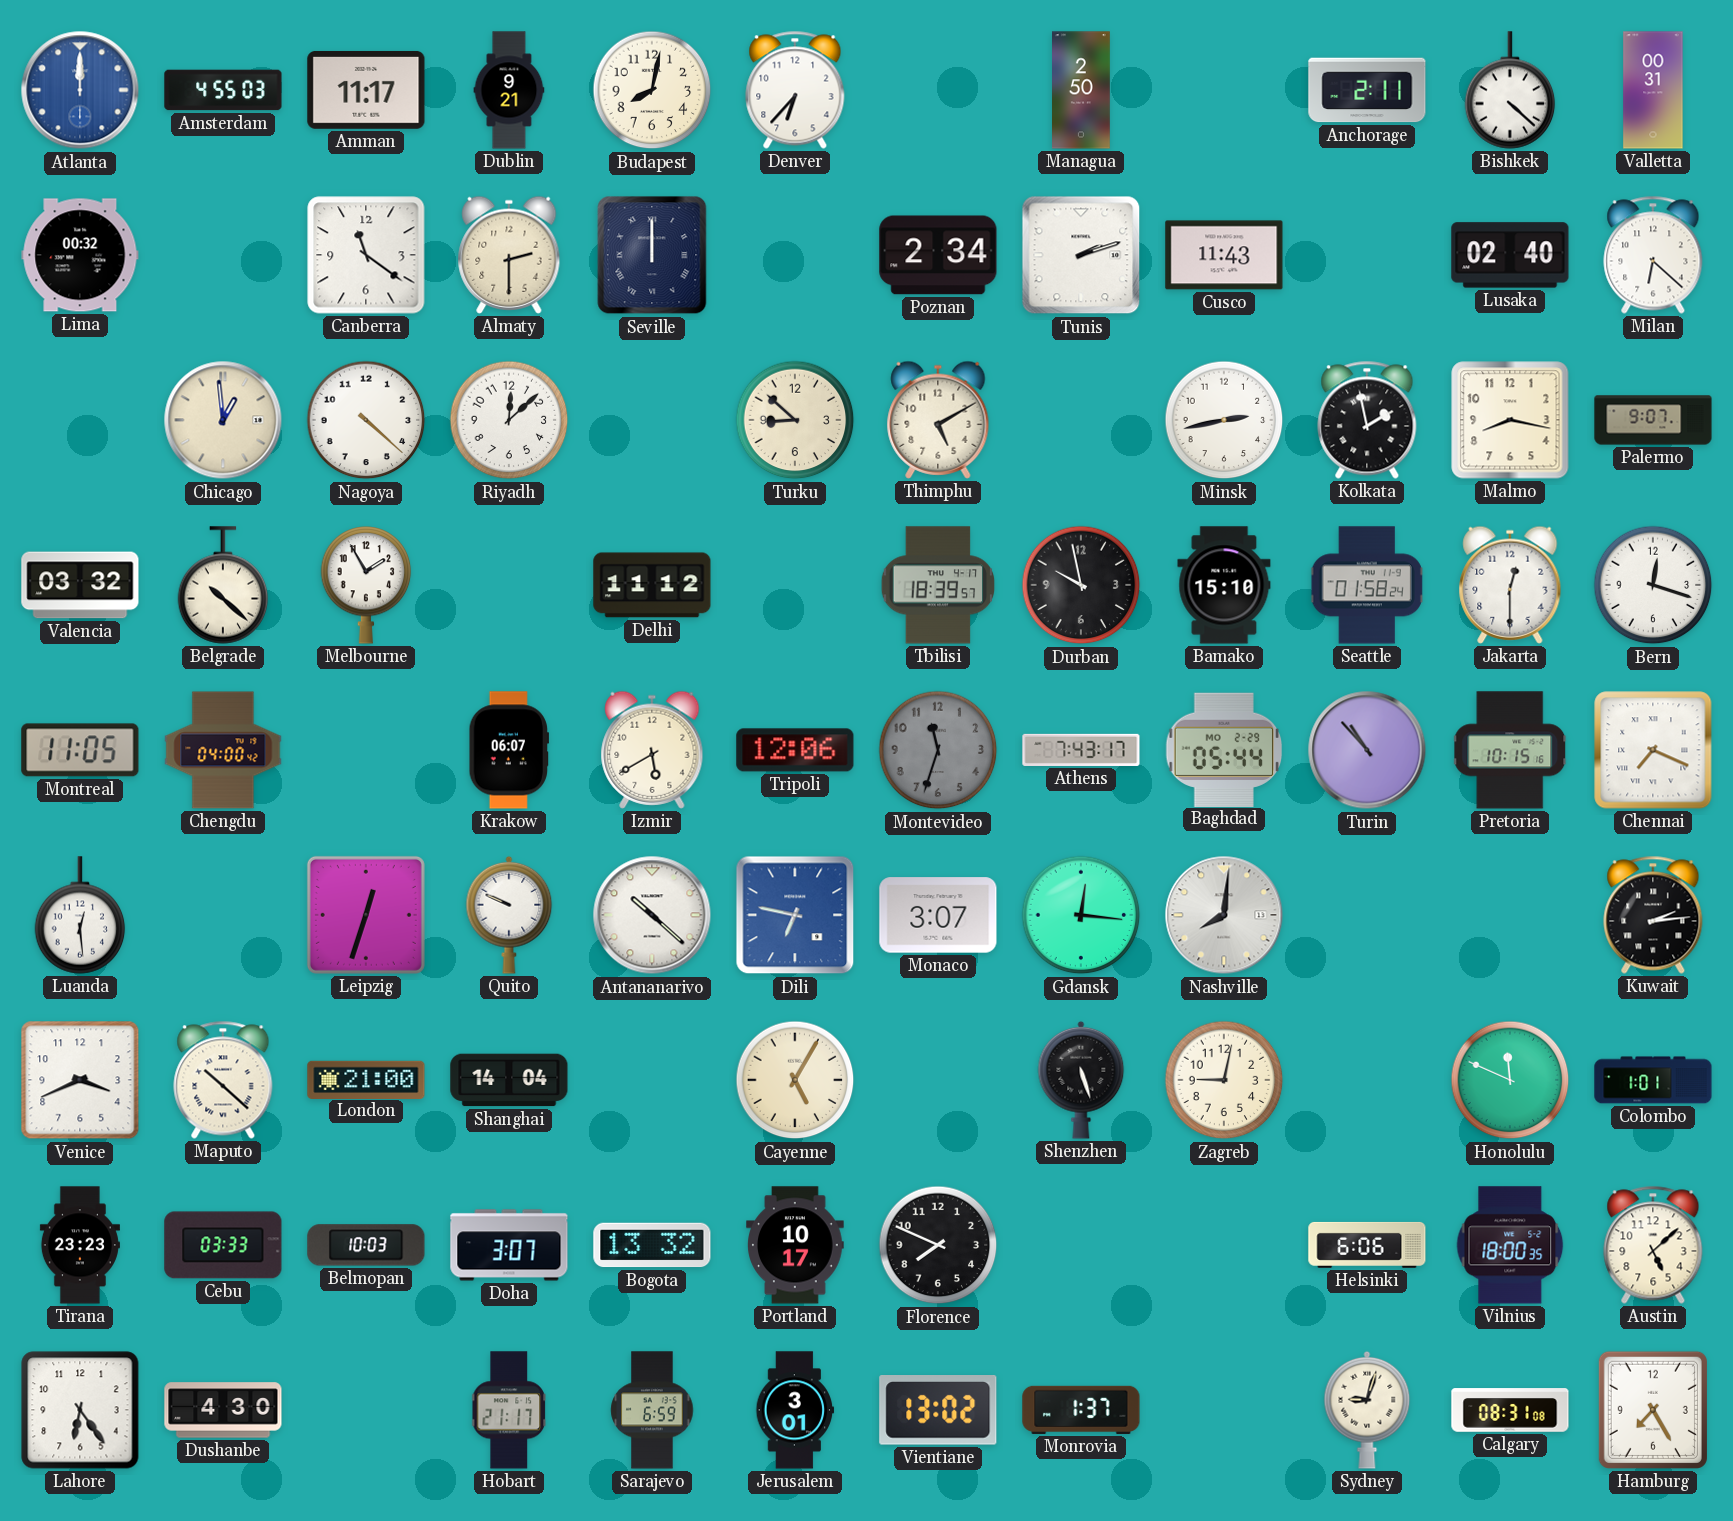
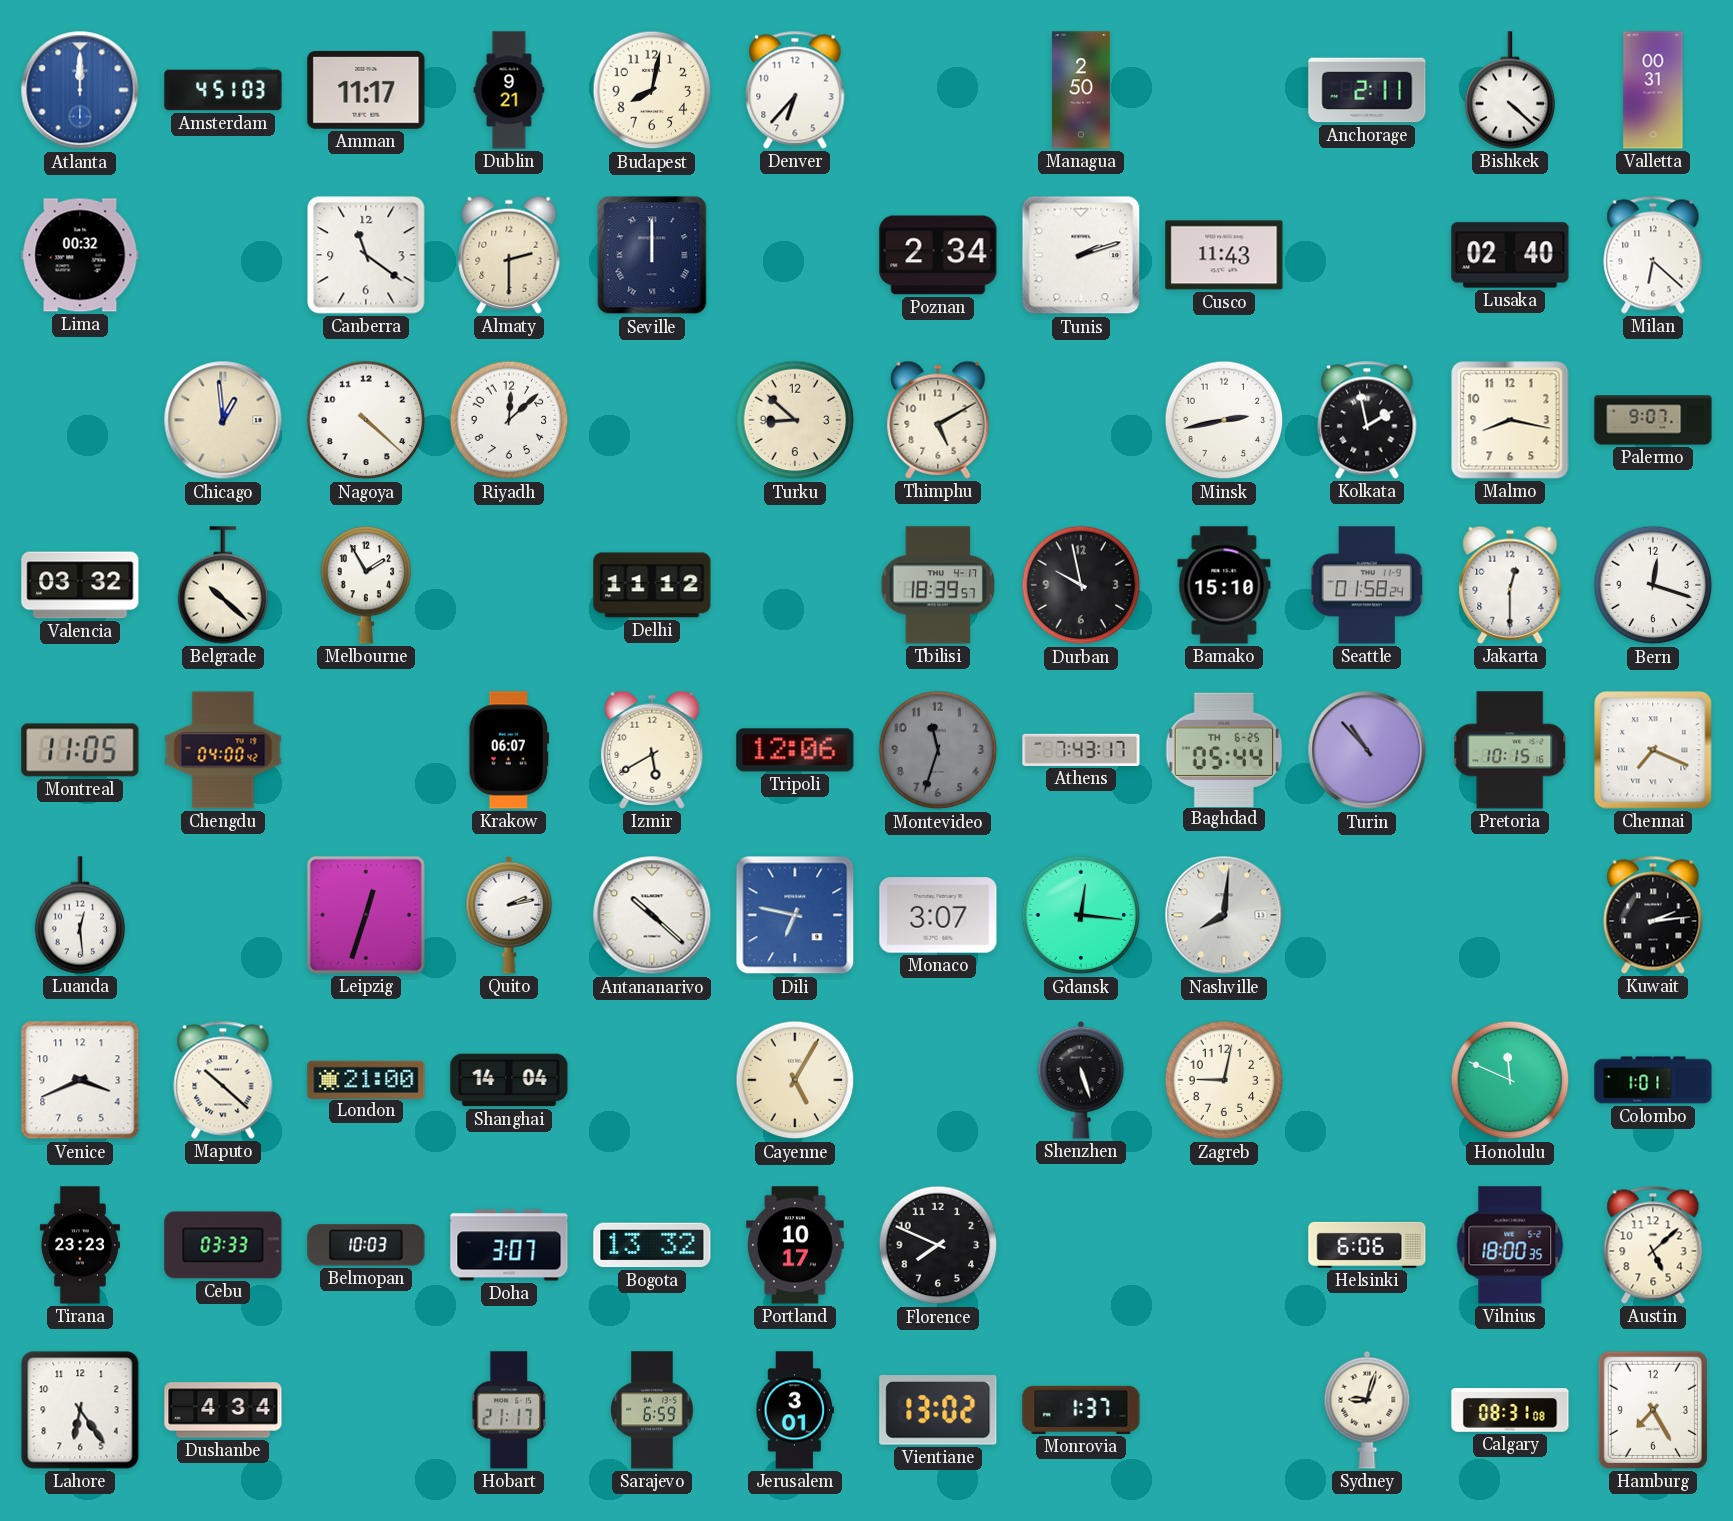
Amsterdam: 4:55 -> 4:51
Baghdad date: MO 2-29 -> TH 6-25
Quito: 9:49 -> 2:13
Dushanbe: 4:30 -> 4:34
